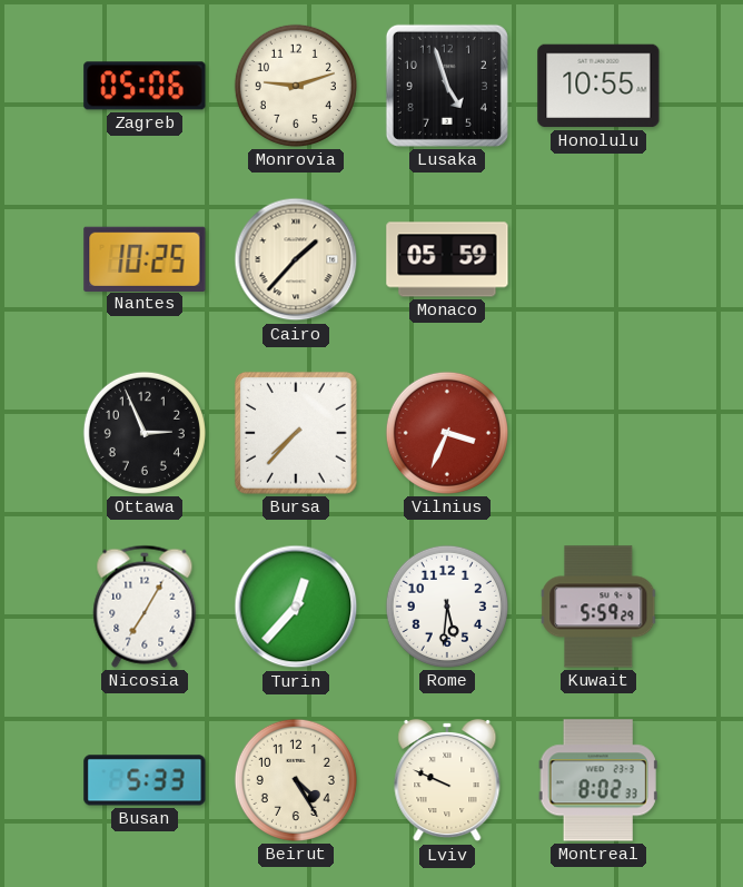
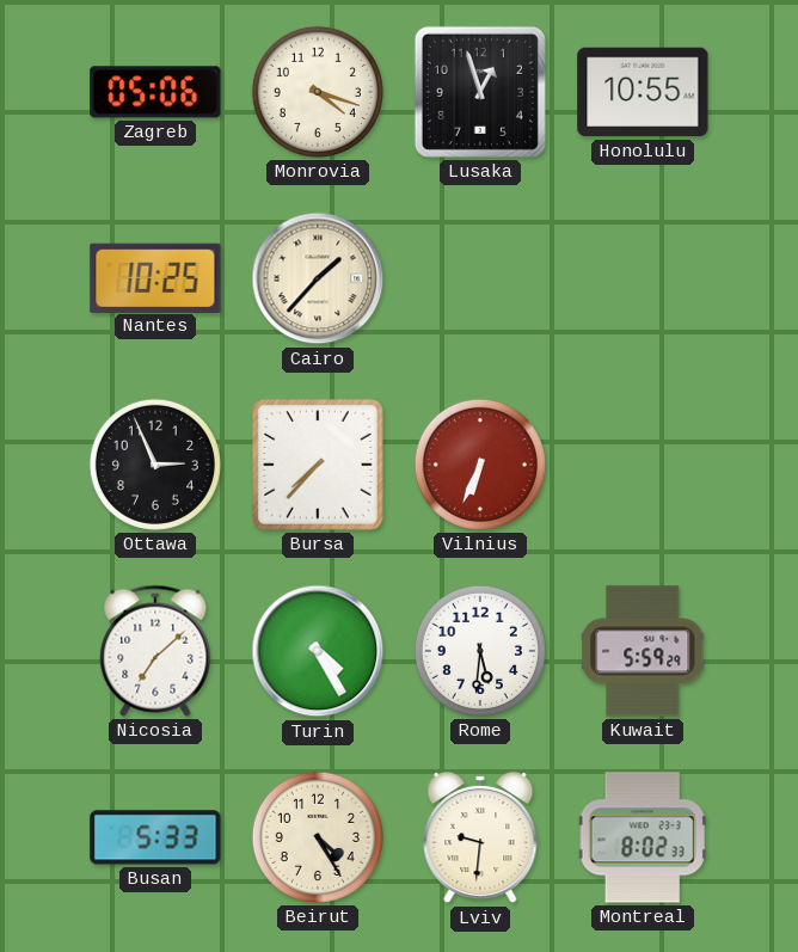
Monrovia: 9:12 -> 4:18
Lusaka: 4:57 -> 12:57
Monaco: 05:59 -> none
Vilnius: 3:34 -> 6:34
Nicosia: 7:05 -> 7:08
Turin: 12:37 -> 4:25
Lviv: 9:49 -> 9:31
